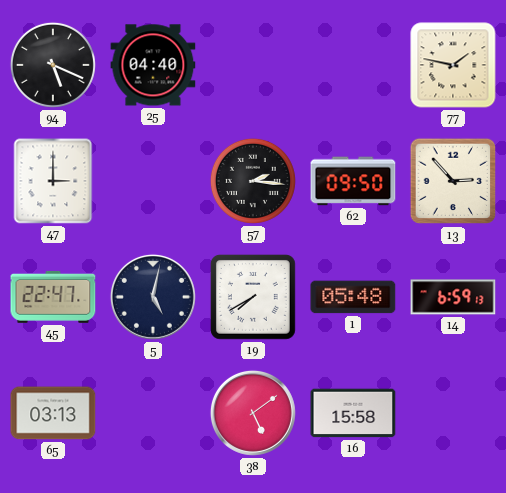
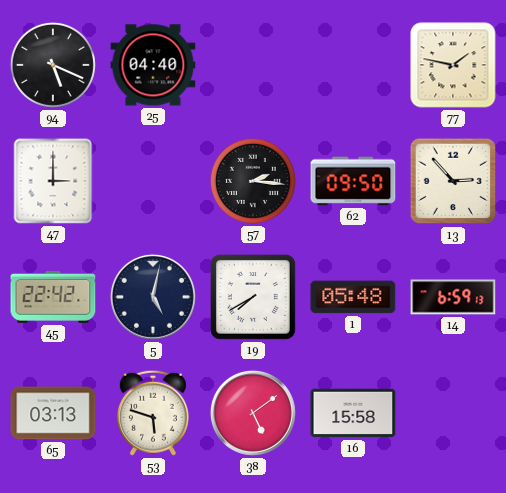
45: 22:47 -> 22:42
53: none -> 5:48
